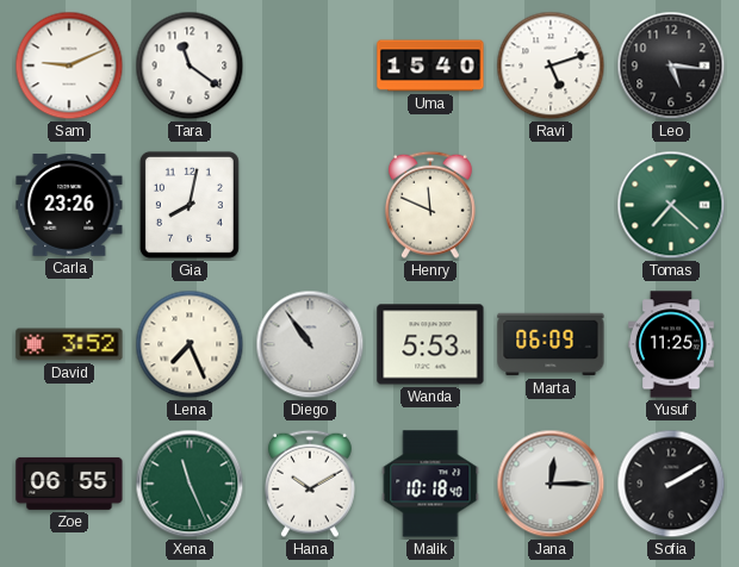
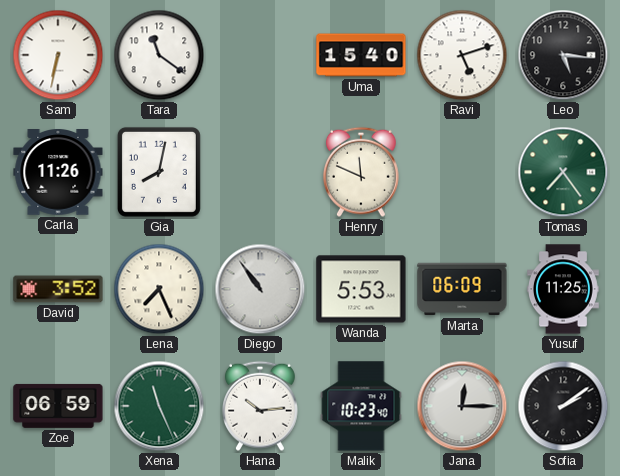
Sam: 9:11 -> 6:32
Carla: 23:26 -> 11:26
Tomas: 7:22 -> 7:24
Zoe: 06:55 -> 06:59
Hana: 10:10 -> 10:14
Malik: 10:18 -> 10:23
Sofia: 2:10 -> 2:09
